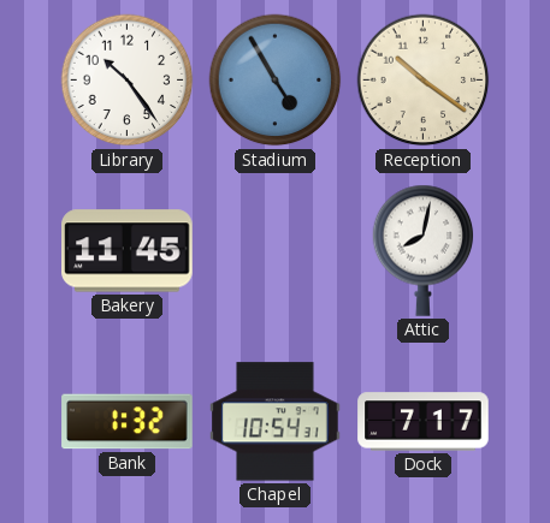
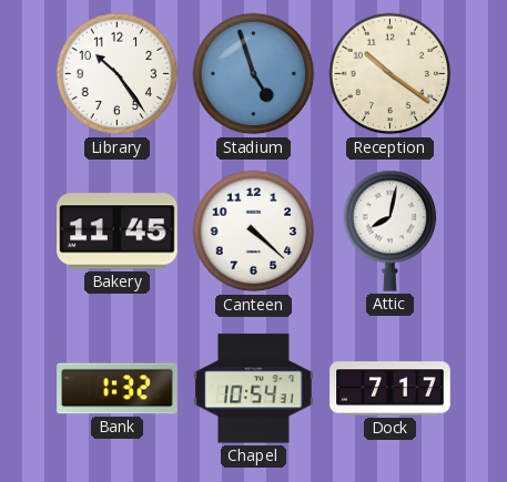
Stadium: 4:55 -> 4:57
Canteen: none -> 4:22
